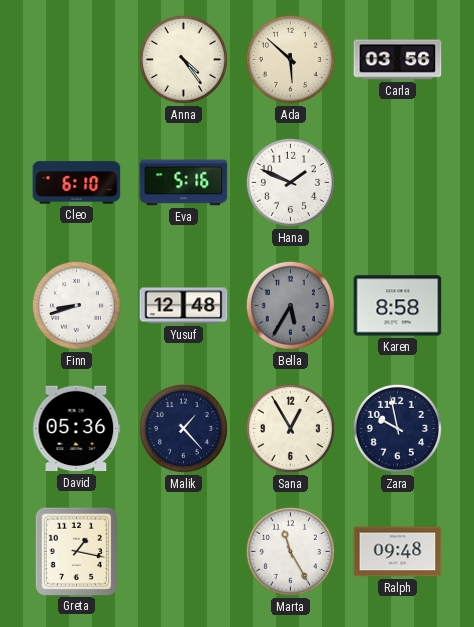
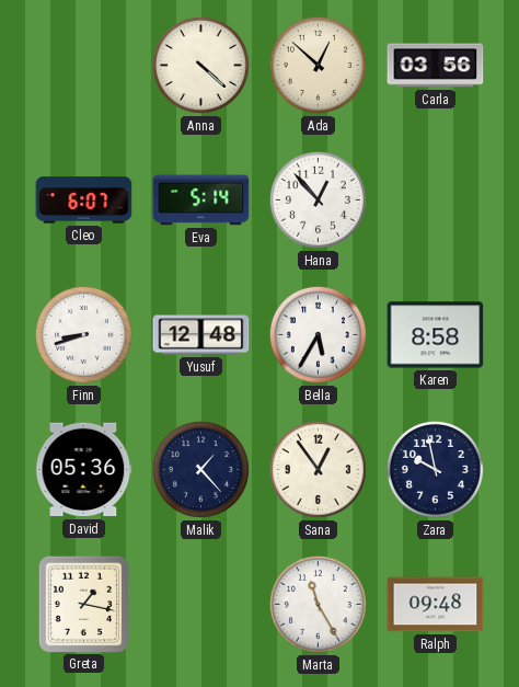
Anna: 4:24 -> 4:22
Ada: 5:52 -> 12:52
Cleo: 6:10 -> 6:07
Eva: 5:16 -> 5:14
Hana: 1:49 -> 12:53
Bella dial: grey -> white
Sana: 12:55 -> 12:54
